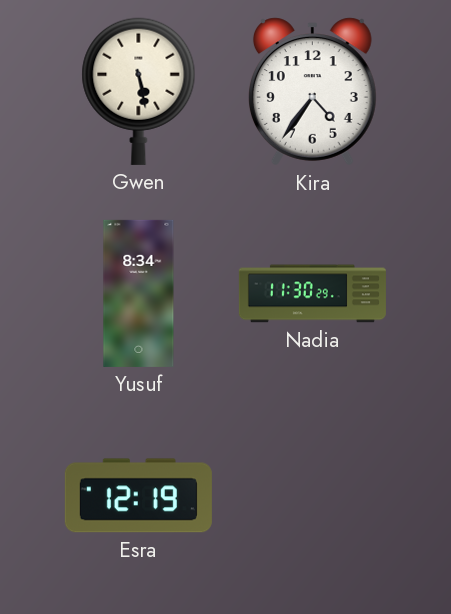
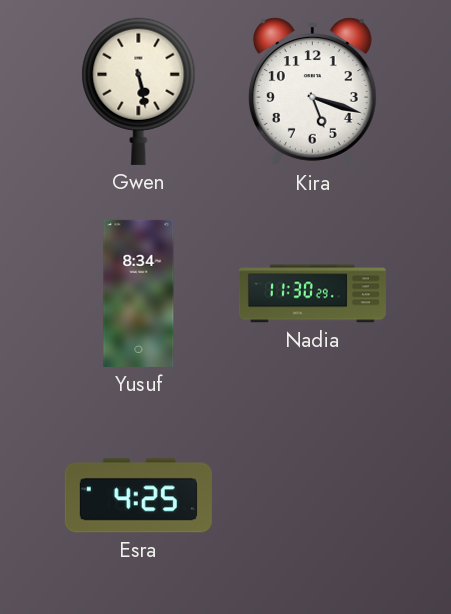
Kira: 4:36 -> 5:18
Esra: 12:19 -> 4:25
